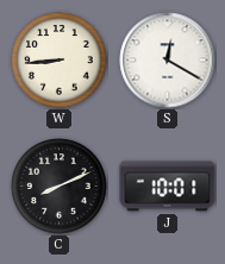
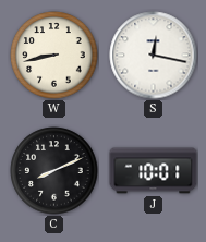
W: 8:44 -> 8:43
S: 12:20 -> 12:17
